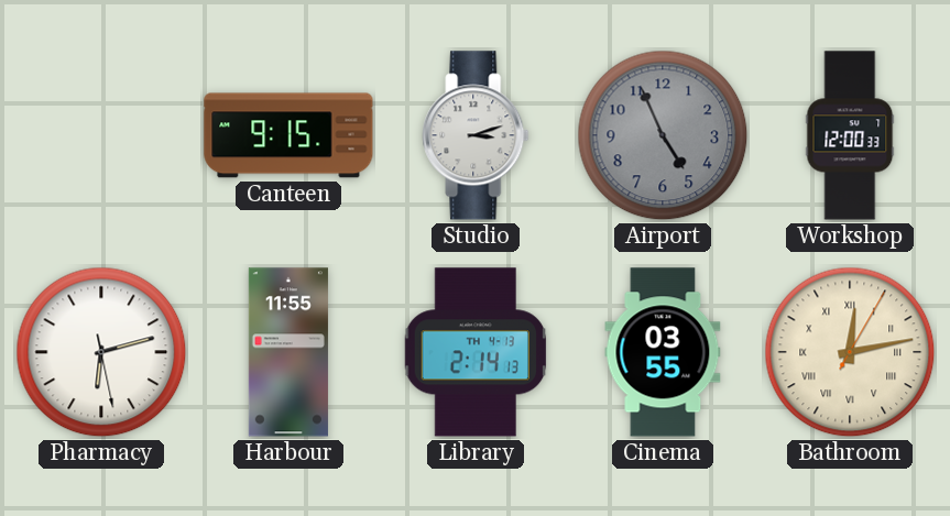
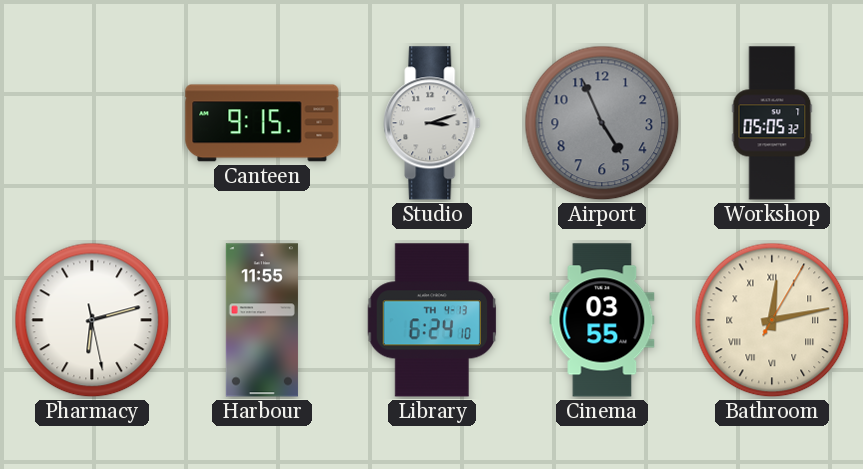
Workshop: 12:00 -> 05:05
Library: 2:14 -> 6:24
